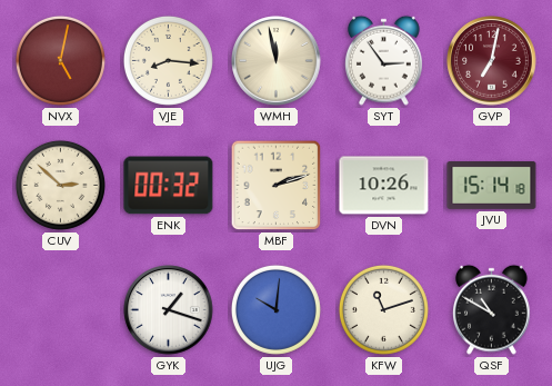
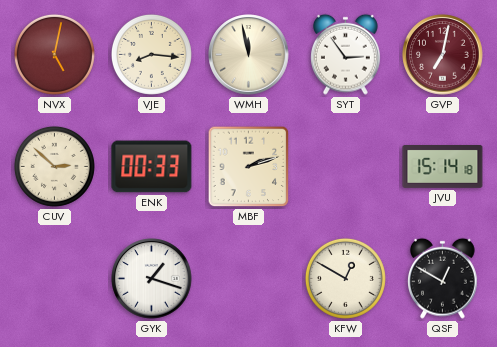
ENK: 00:32 -> 00:33
DVN: 10:26 -> none
UJG: 10:01 -> none
KFW: 11:12 -> 12:50
QSF: 10:50 -> 12:50
